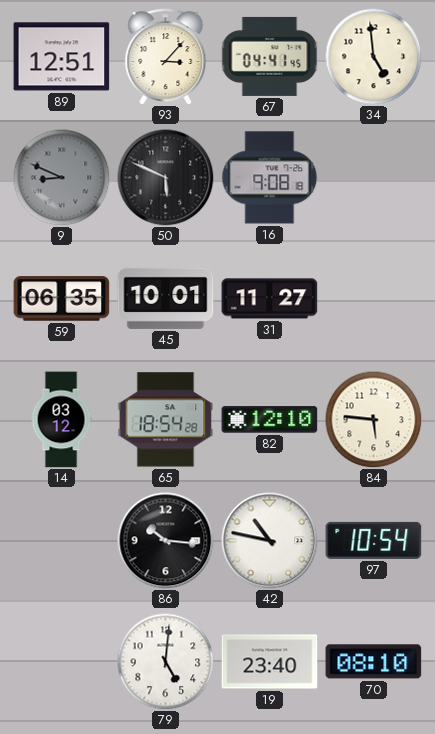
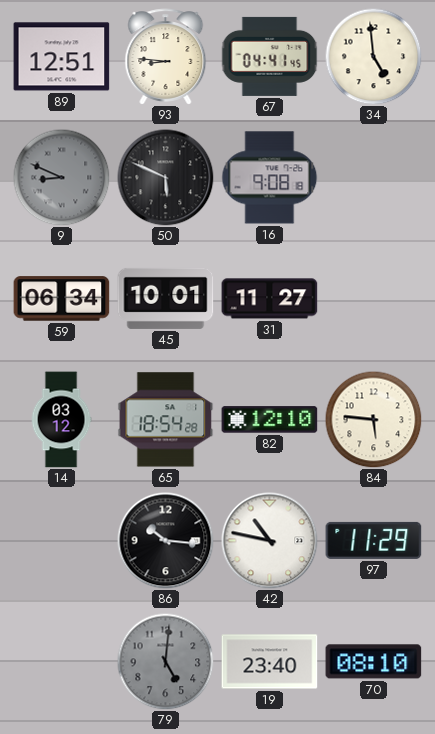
93: 3:07 -> 8:46
59: 06:35 -> 06:34
97: 10:54 -> 11:29
79 dial: white -> grey
